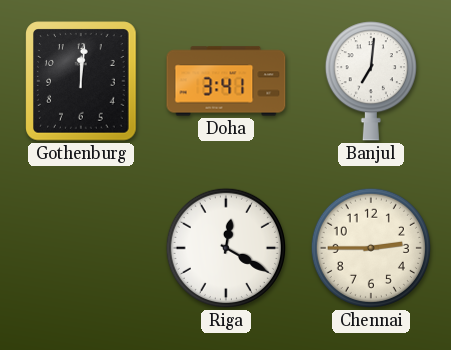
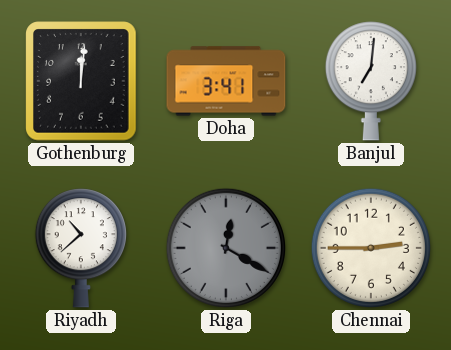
Riyadh: none -> 10:38
Riga dial: white -> grey
